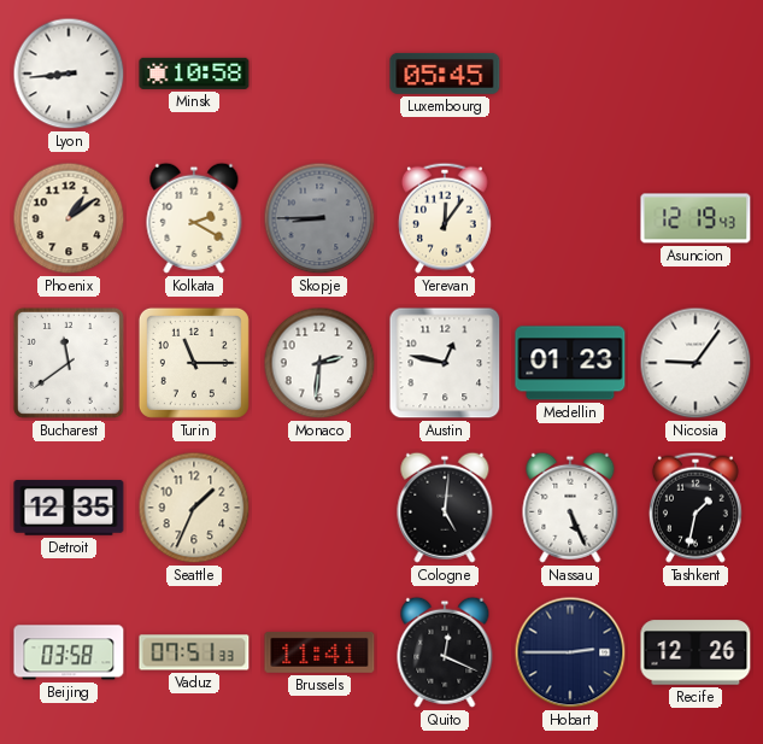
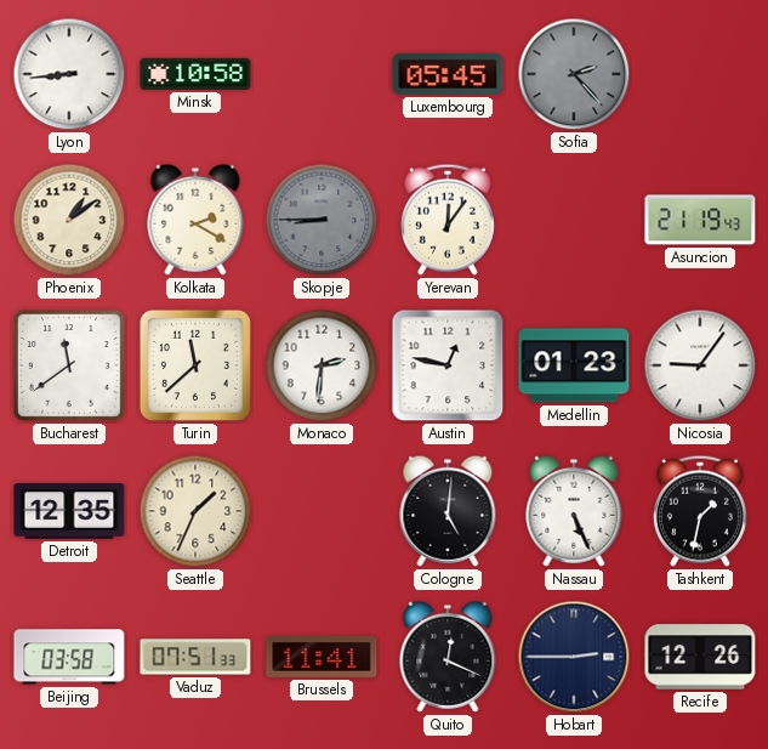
Sofia: none -> 2:23
Asuncion: 12:19 -> 21:19
Turin: 11:15 -> 11:38
